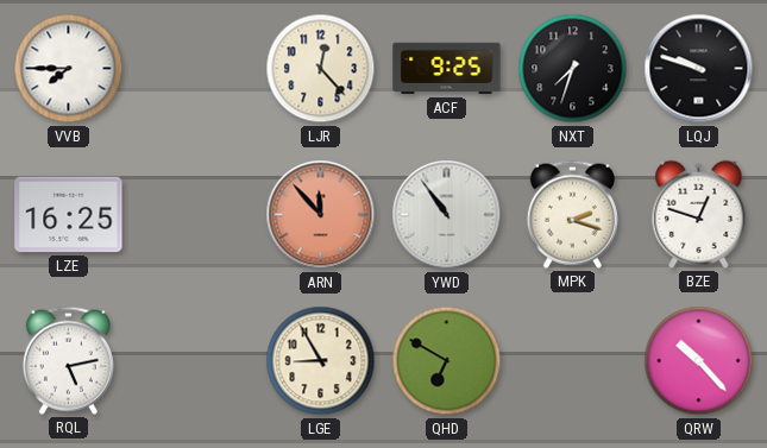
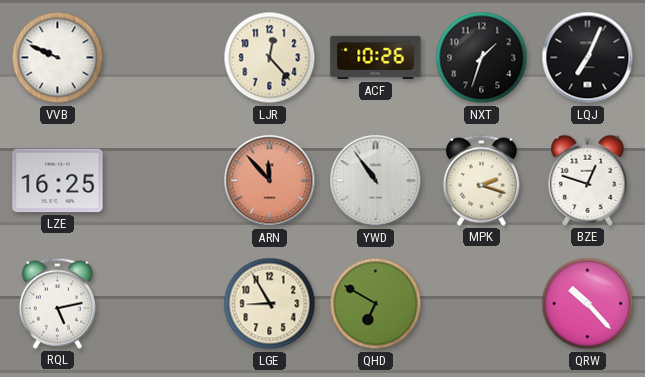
VVB: 7:45 -> 9:49
ACF: 9:25 -> 10:26
NXT: 7:33 -> 1:33
LQJ: 9:48 -> 7:04
